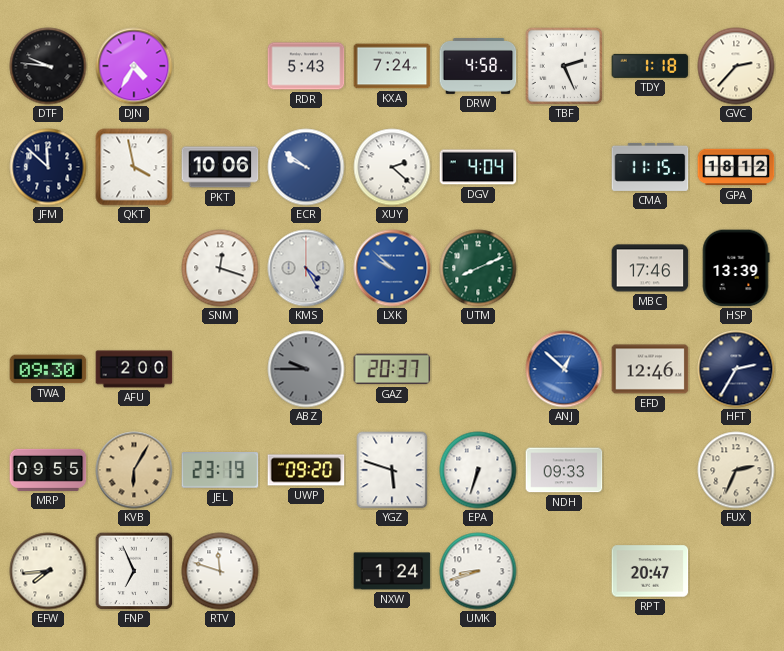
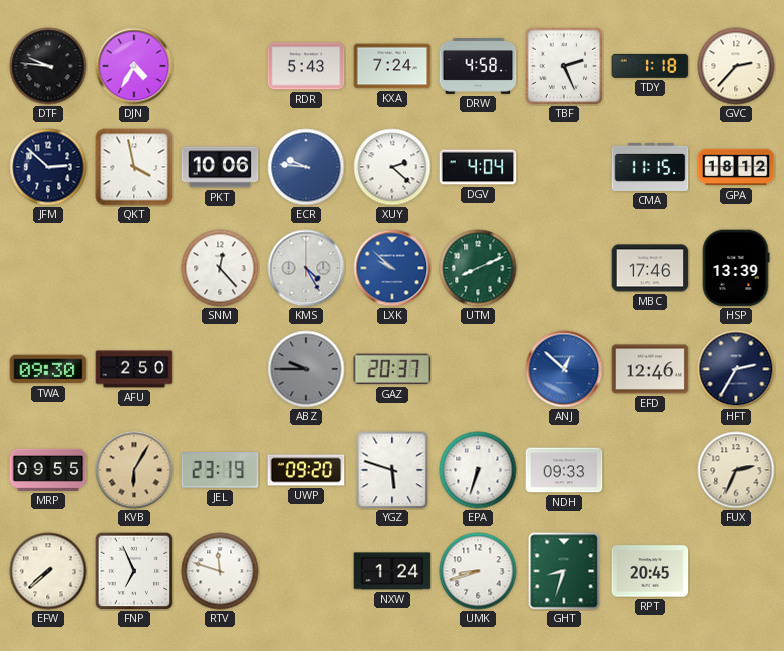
JFM: 11:52 -> 2:52
ECR: 9:51 -> 9:46
SNM: 12:18 -> 12:23
AFU: 2:00 -> 2:50
EFW: 7:44 -> 7:38
GHT: none -> 8:33
RPT: 20:47 -> 20:45
